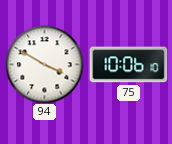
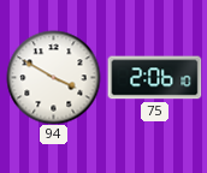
75: 10:06 -> 2:06
